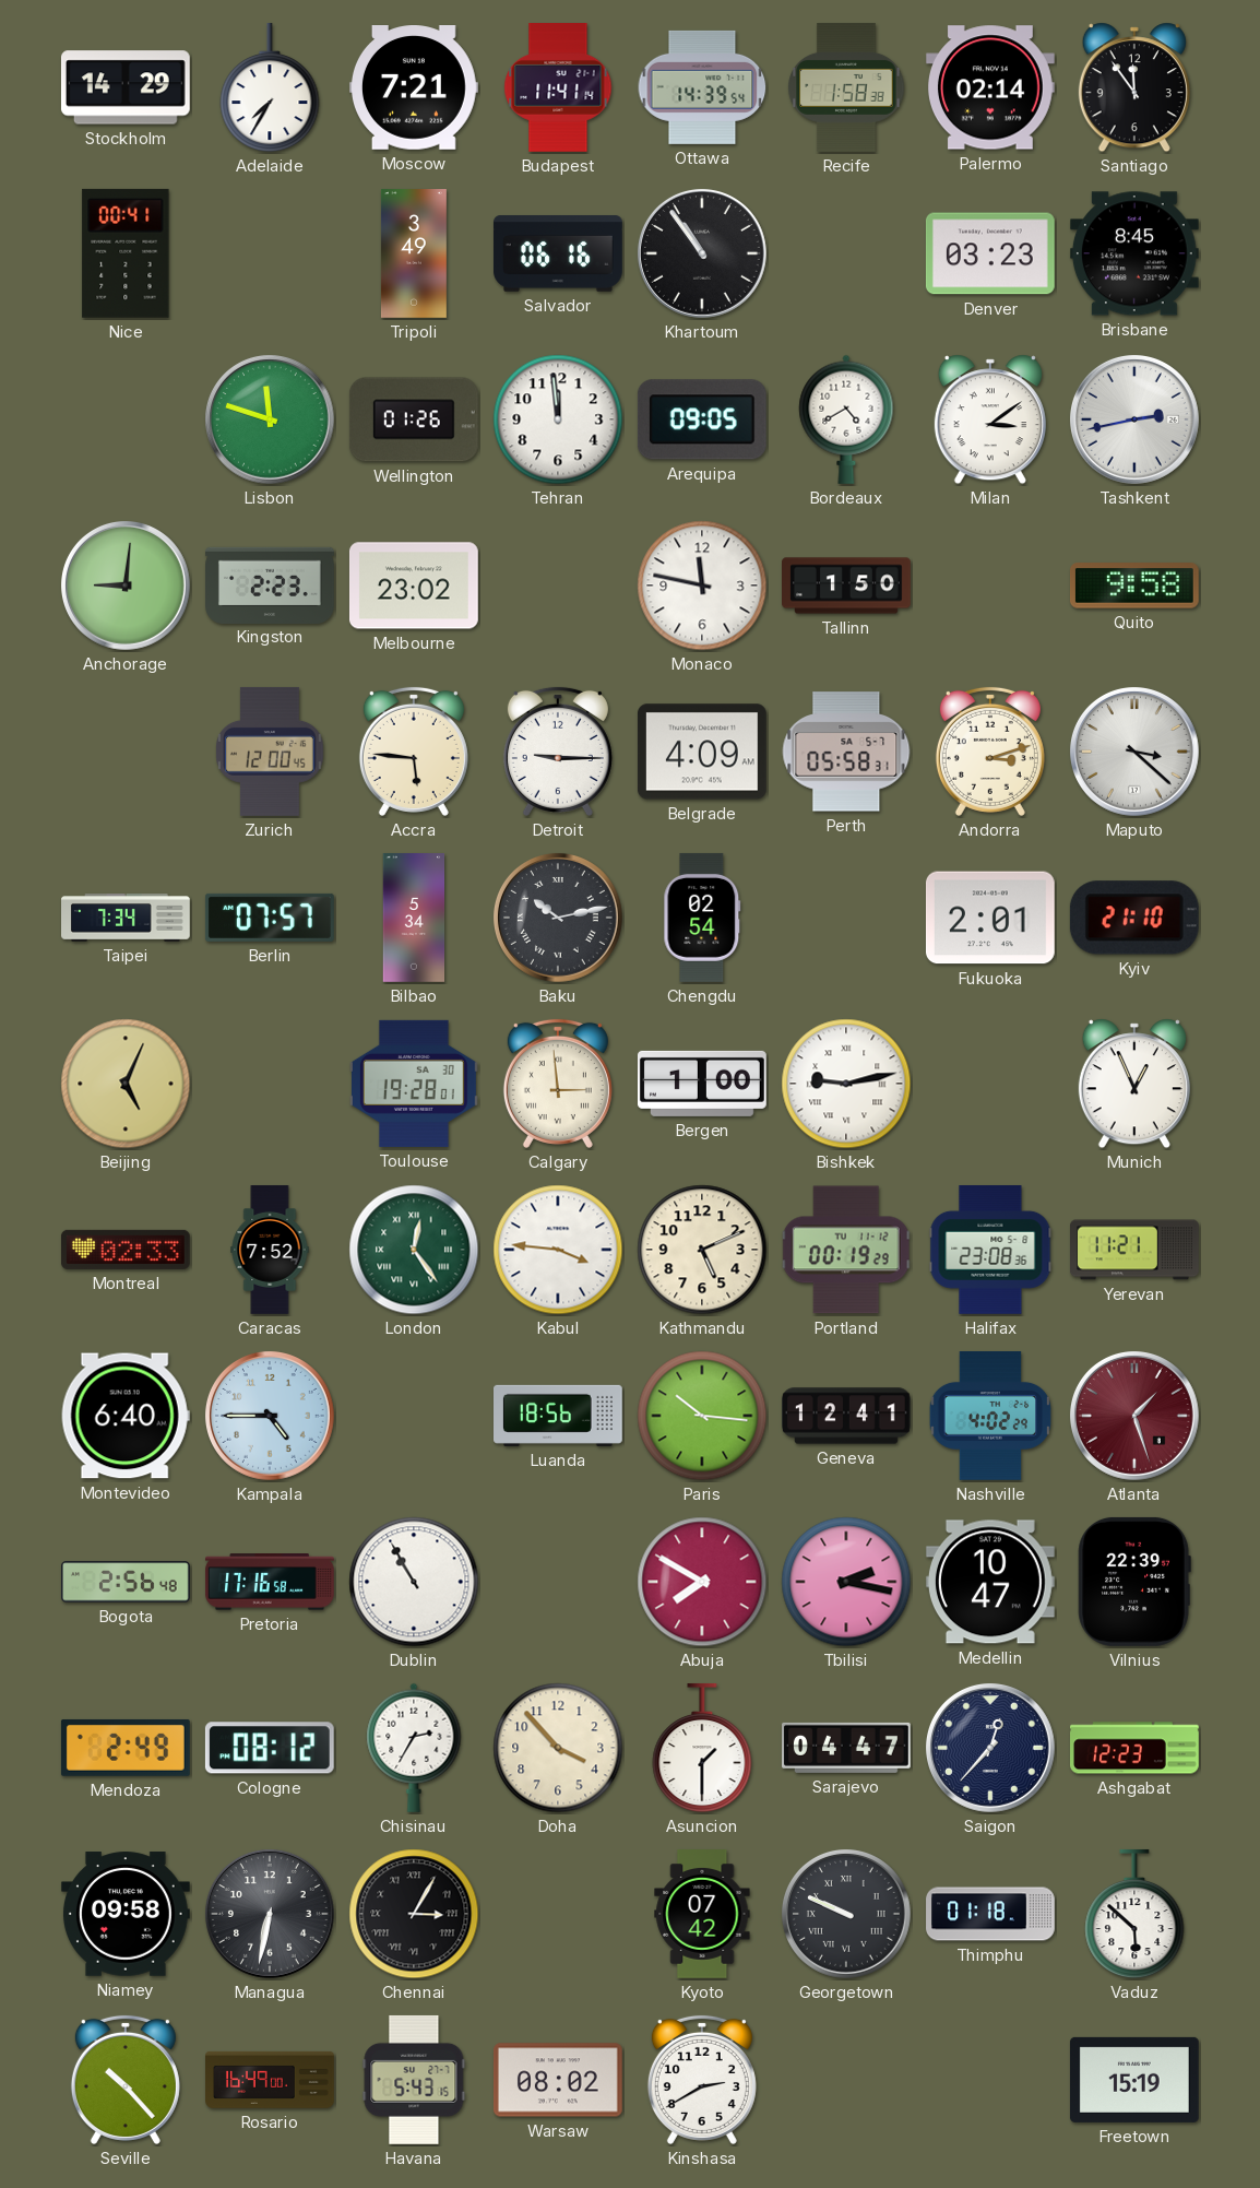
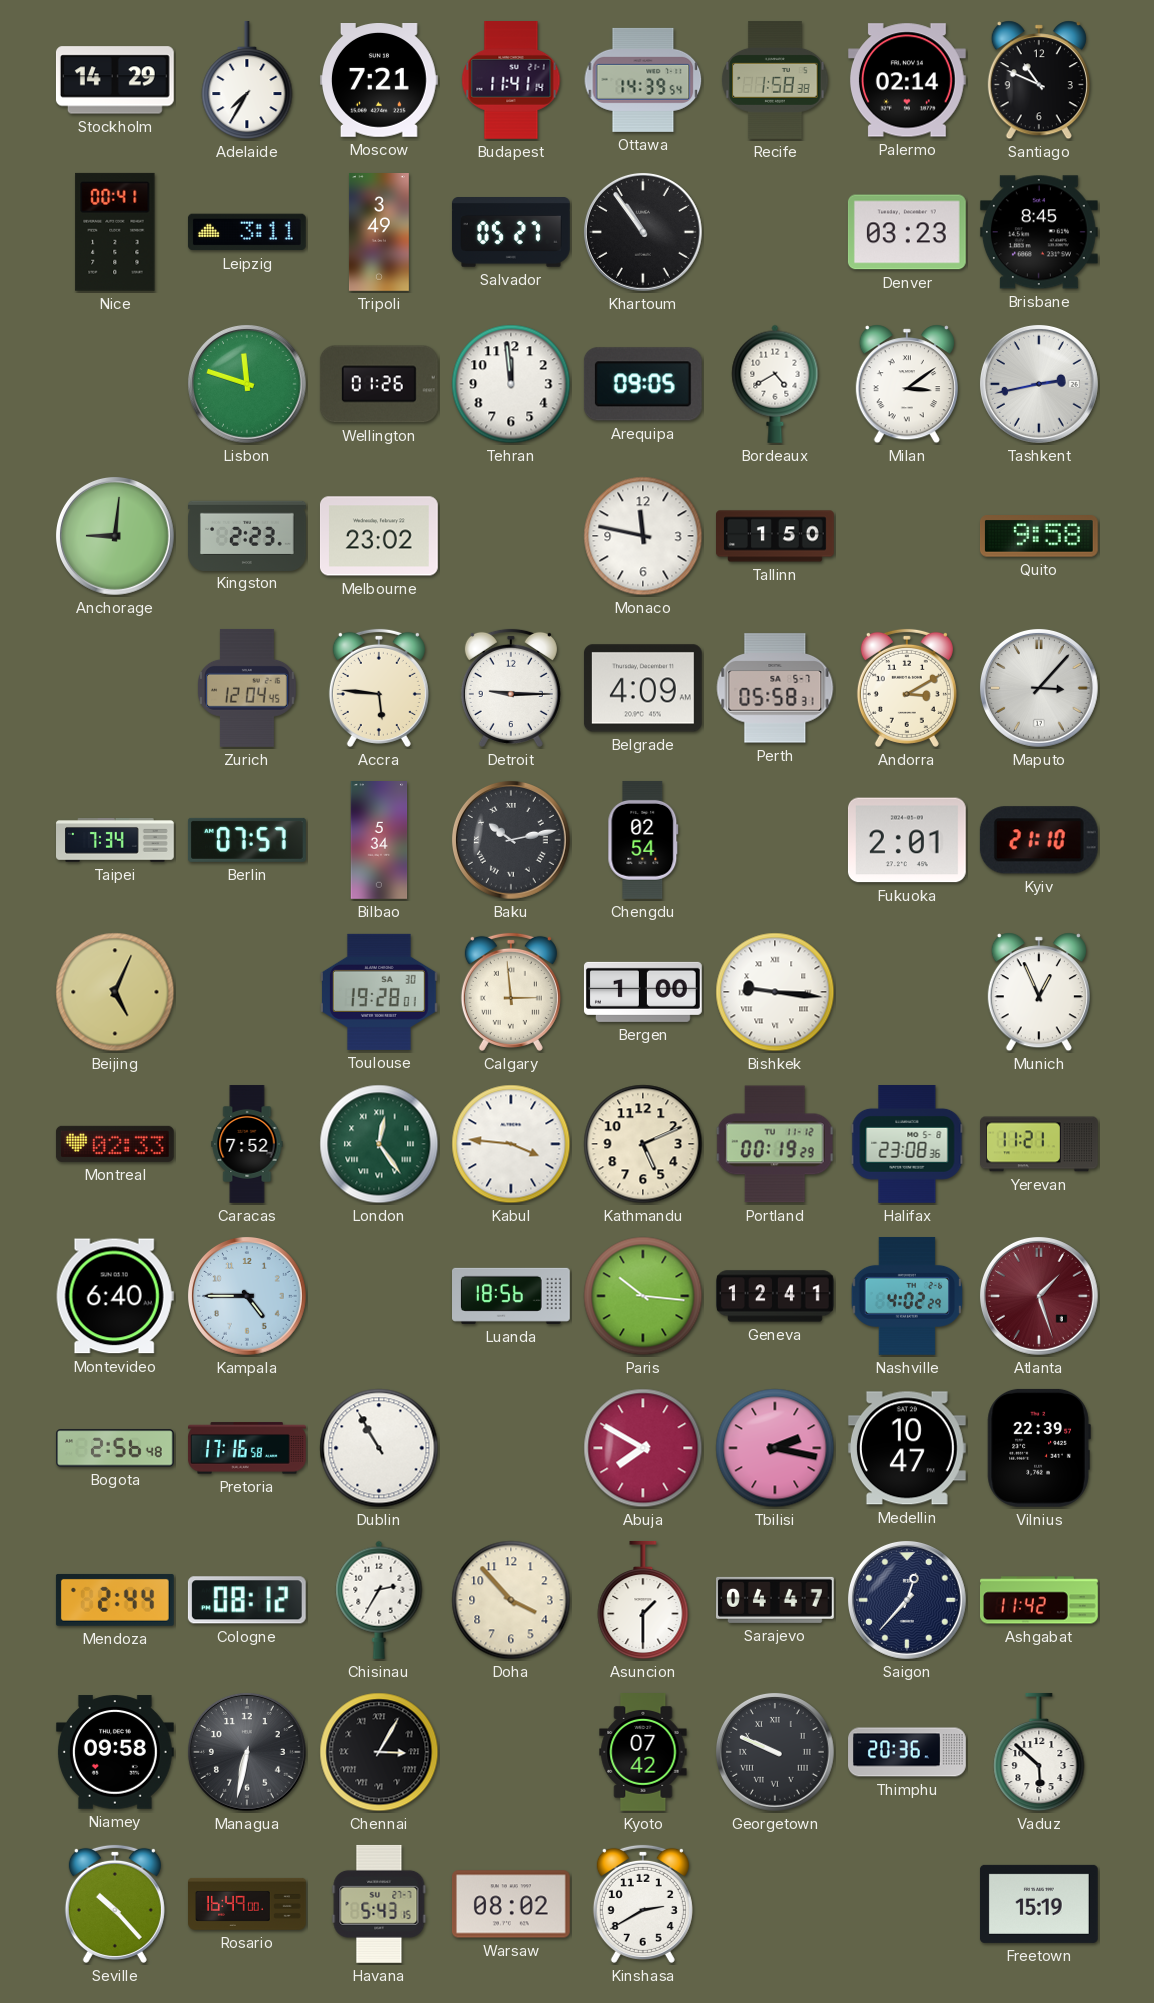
Santiago: 11:54 -> 10:49
Leipzig: none -> 3:11
Salvador: 06:16 -> 05:27
Zurich: 12:00 -> 12:04
Andorra: 3:12 -> 3:10
Maputo: 3:22 -> 3:07
Bishkek: 9:13 -> 9:16
Mendoza: 2:49 -> 2:44
Ashgabat: 12:23 -> 11:42
Thimphu: 01:18 -> 20:36
